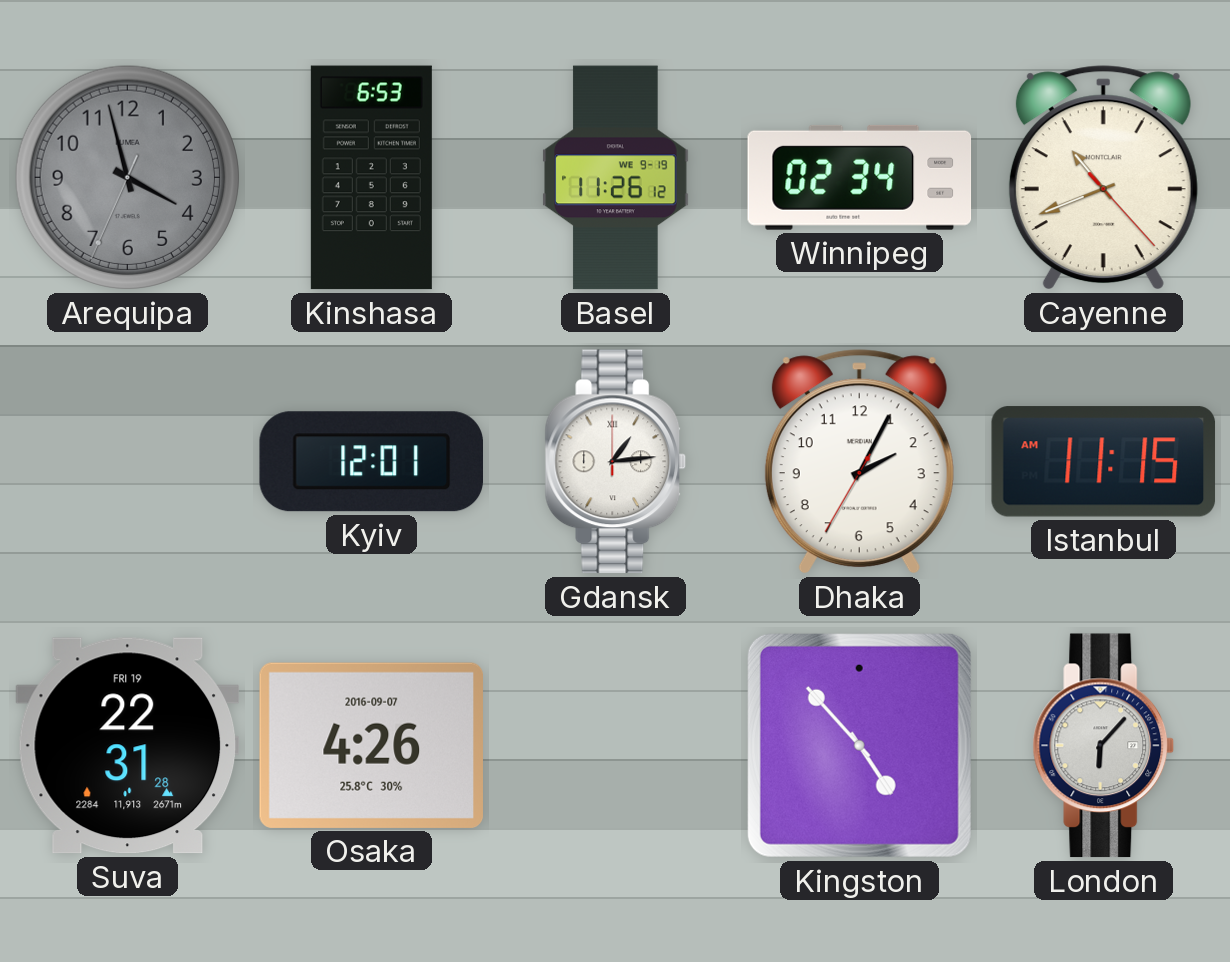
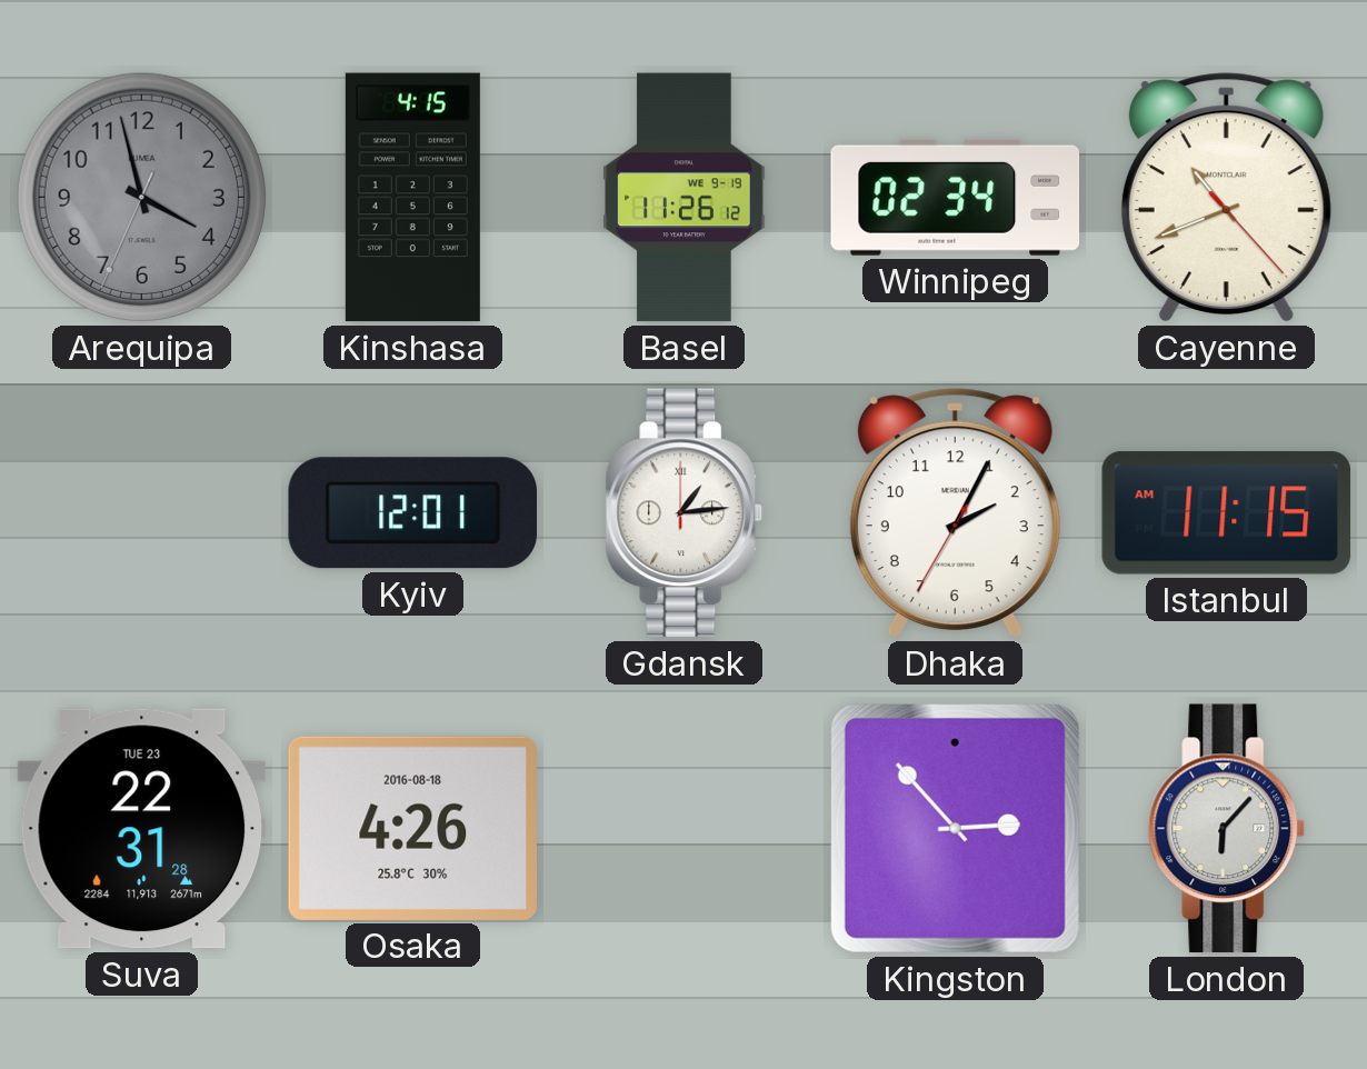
Kinshasa: 6:53 -> 4:15
Suva date: FRI 19 -> TUE 23
Osaka date: 2016-09-07 -> 2016-08-18
Kingston: 4:53 -> 2:53
